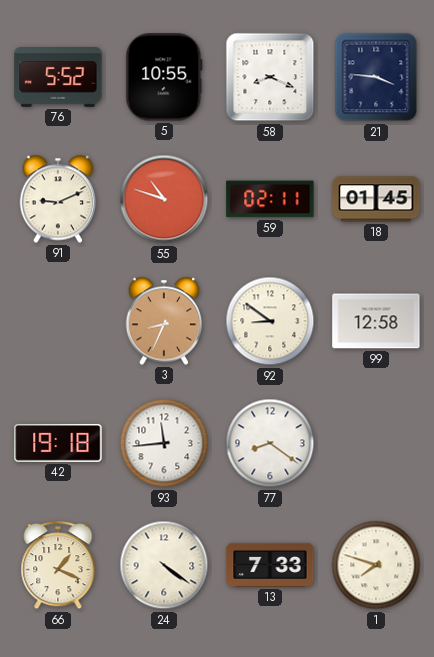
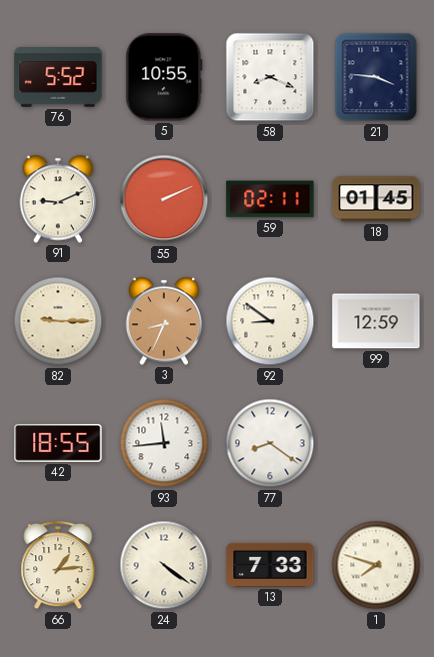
55: 10:48 -> 2:11
82: none -> 9:15
99: 12:58 -> 12:59
42: 19:18 -> 18:55
66: 1:19 -> 1:14
